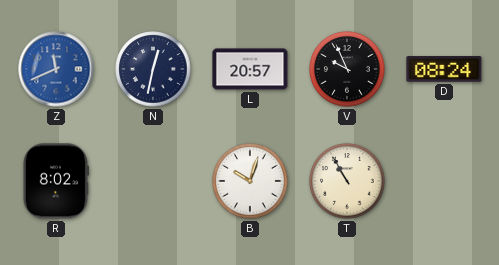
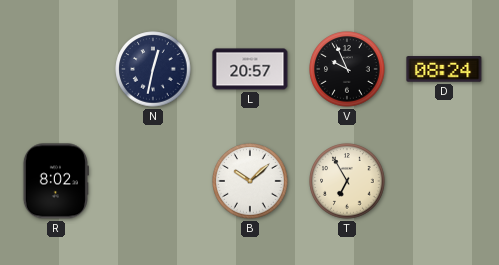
Z: 11:41 -> none
B: 10:03 -> 10:08
T: 10:55 -> 6:55
